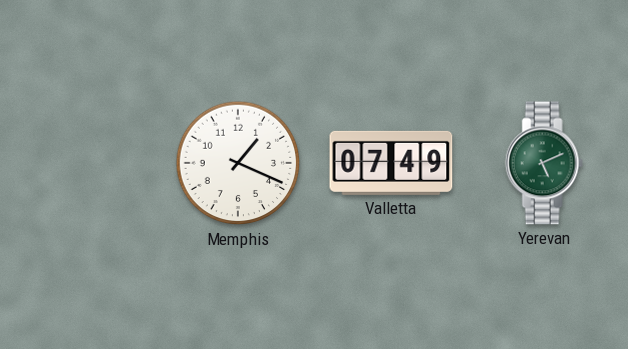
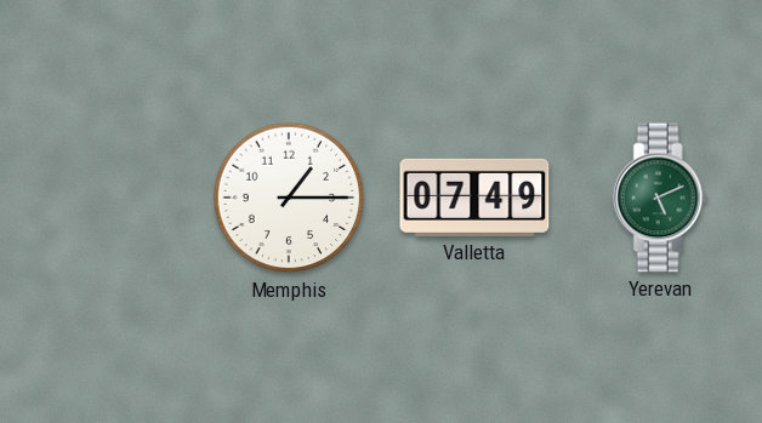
Memphis: 1:19 -> 1:15
